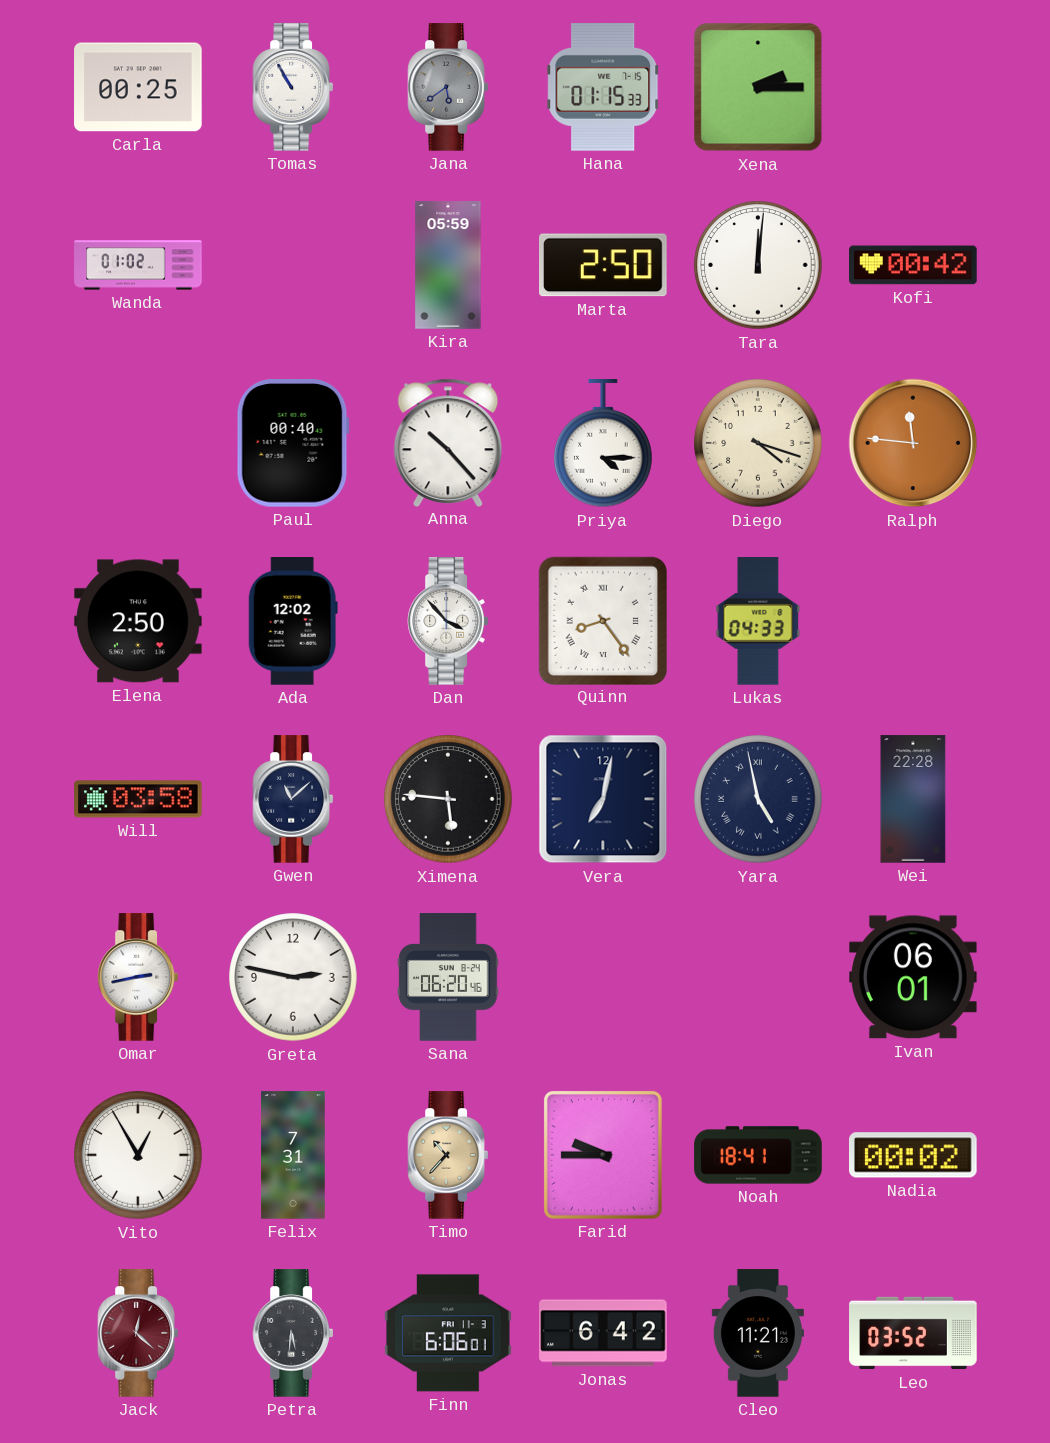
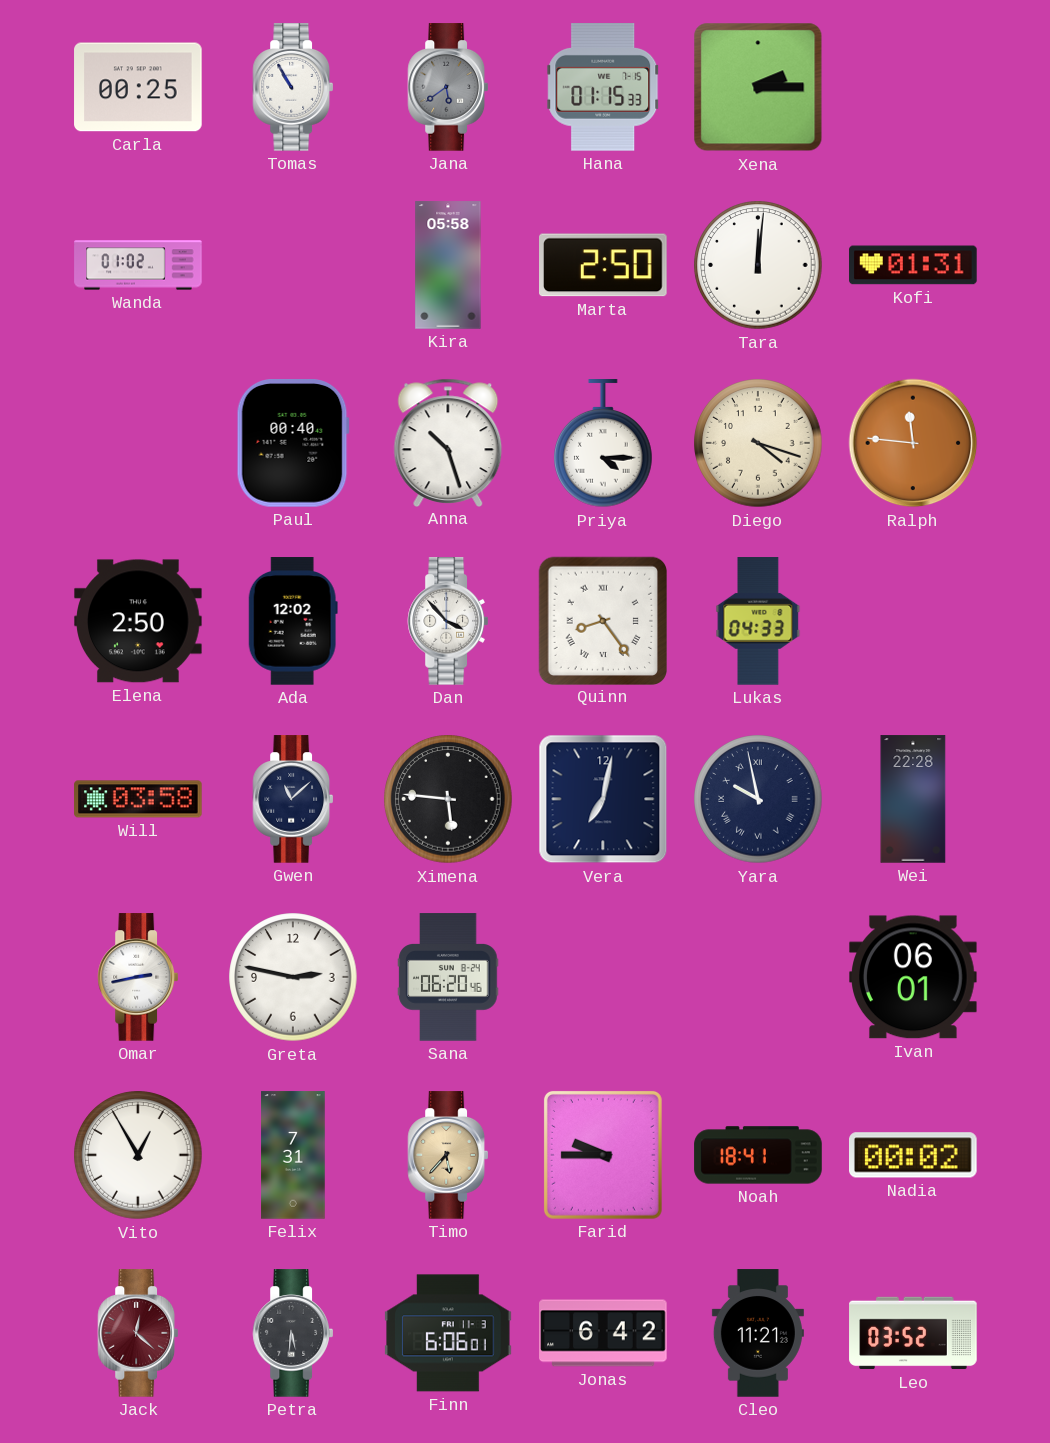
Kira: 05:59 -> 05:58
Kofi: 00:42 -> 01:31
Anna: 10:23 -> 10:27
Yara: 4:58 -> 9:58
Timo: 10:37 -> 5:37
